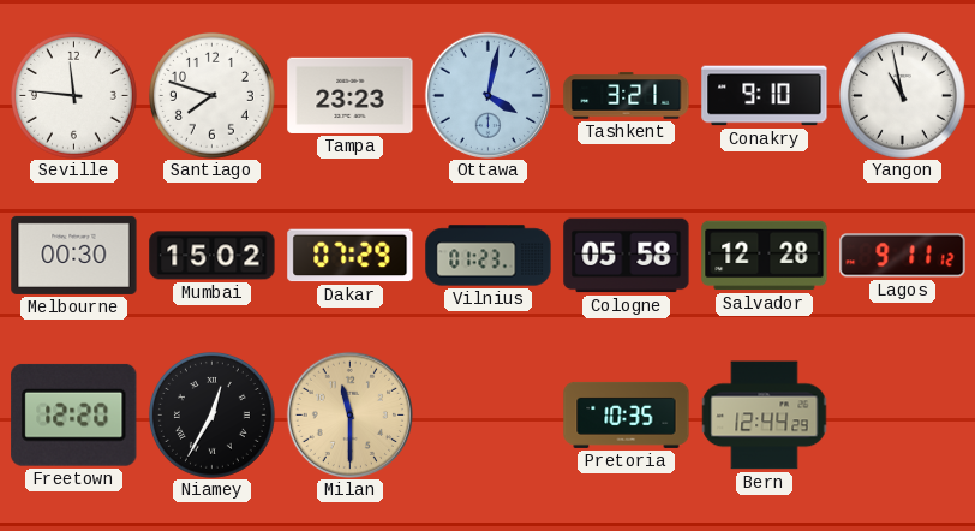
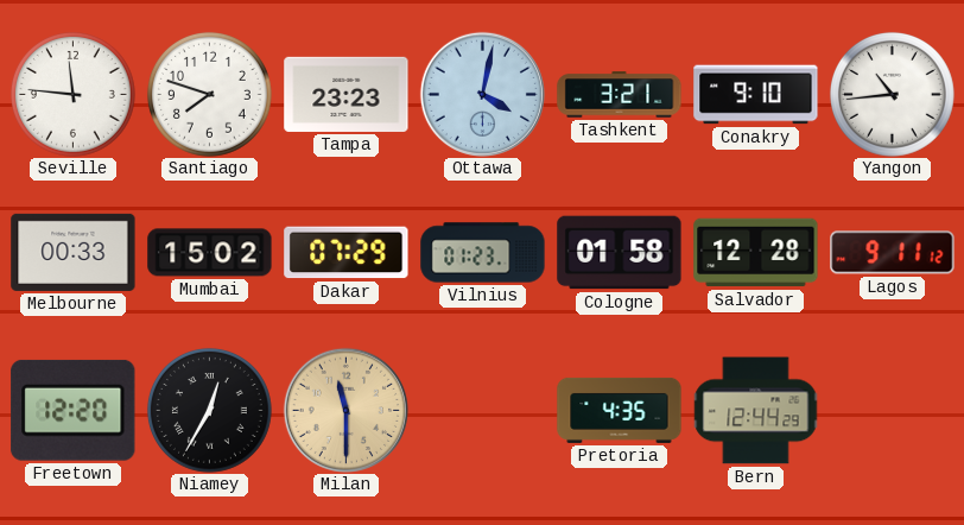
Yangon: 10:58 -> 10:44
Melbourne: 00:30 -> 00:33
Cologne: 05:58 -> 01:58
Pretoria: 10:35 -> 4:35
